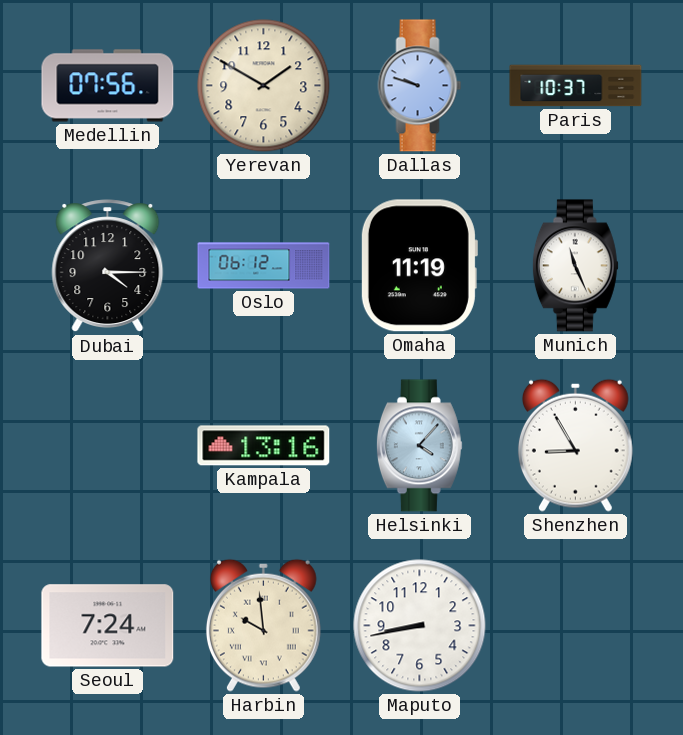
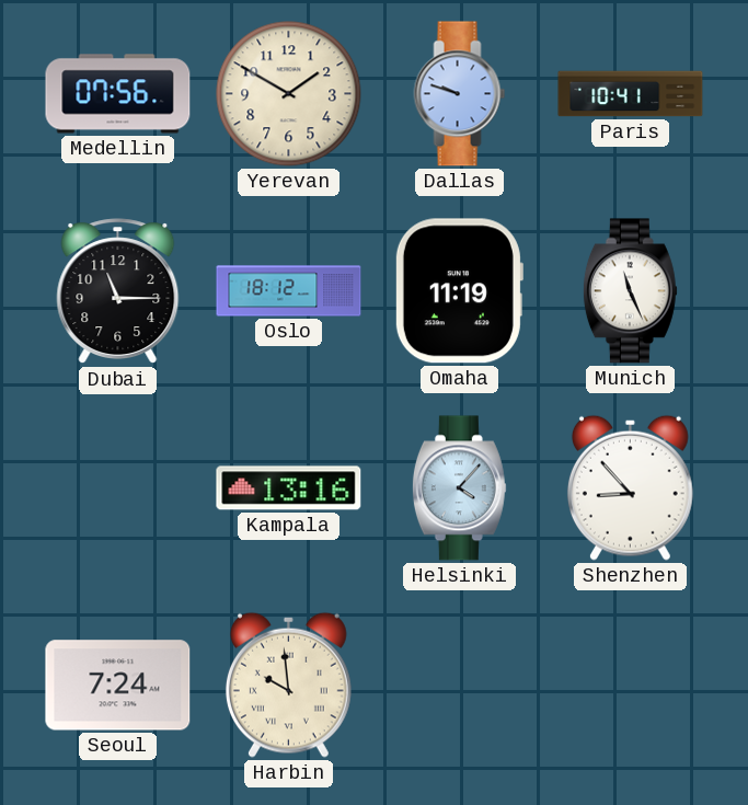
Paris: 10:37 -> 10:41
Dubai: 4:15 -> 11:15
Oslo: 06:12 -> 18:12
Shenzhen: 8:55 -> 8:53
Maputo: 8:43 -> none
